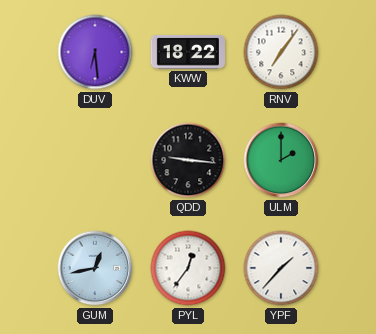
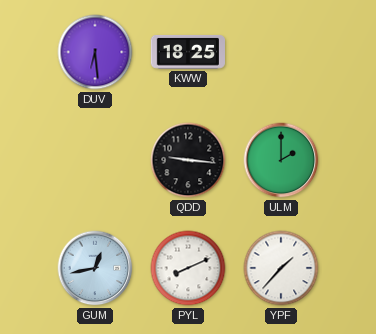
KWW: 18:22 -> 18:25
RNV: 7:06 -> none
PYL: 12:36 -> 8:11
